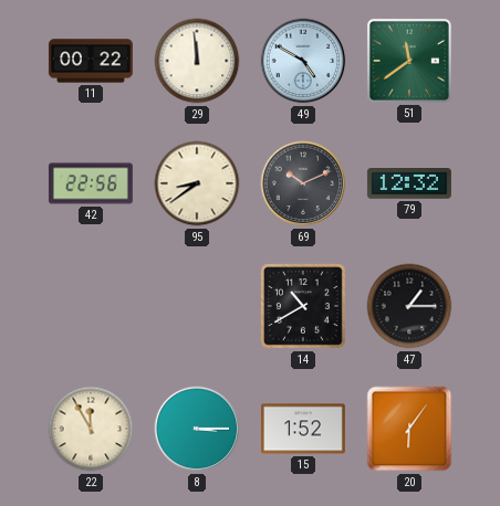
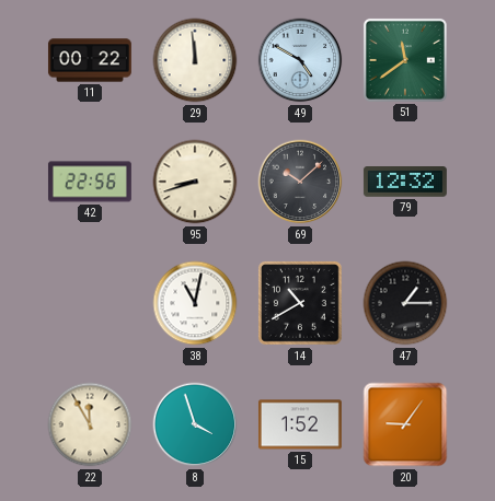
95: 8:39 -> 8:42
69: 10:11 -> 10:08
38: none -> 11:02
8: 3:15 -> 3:57
20: 6:06 -> 9:06
